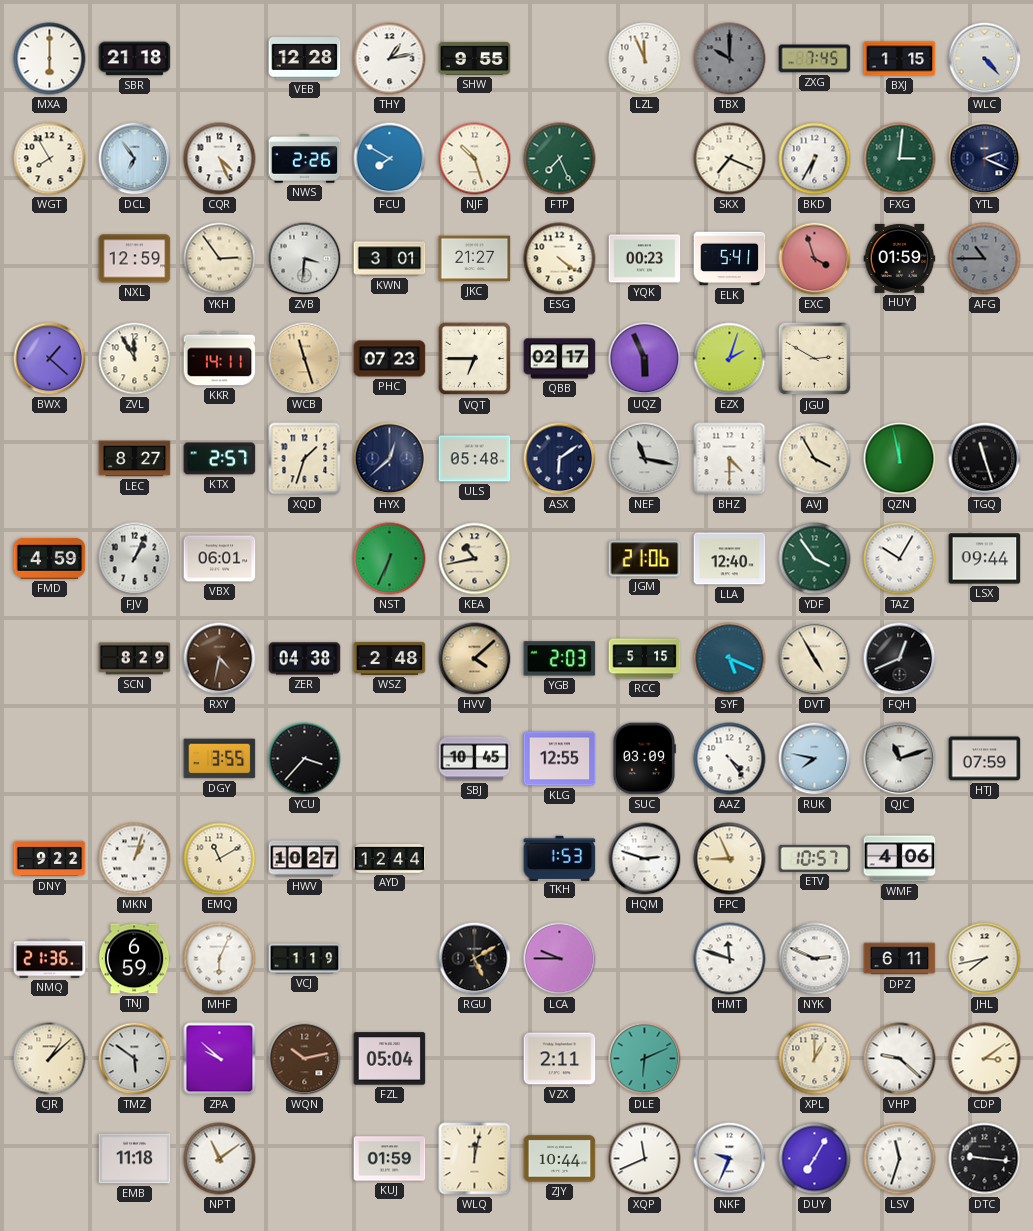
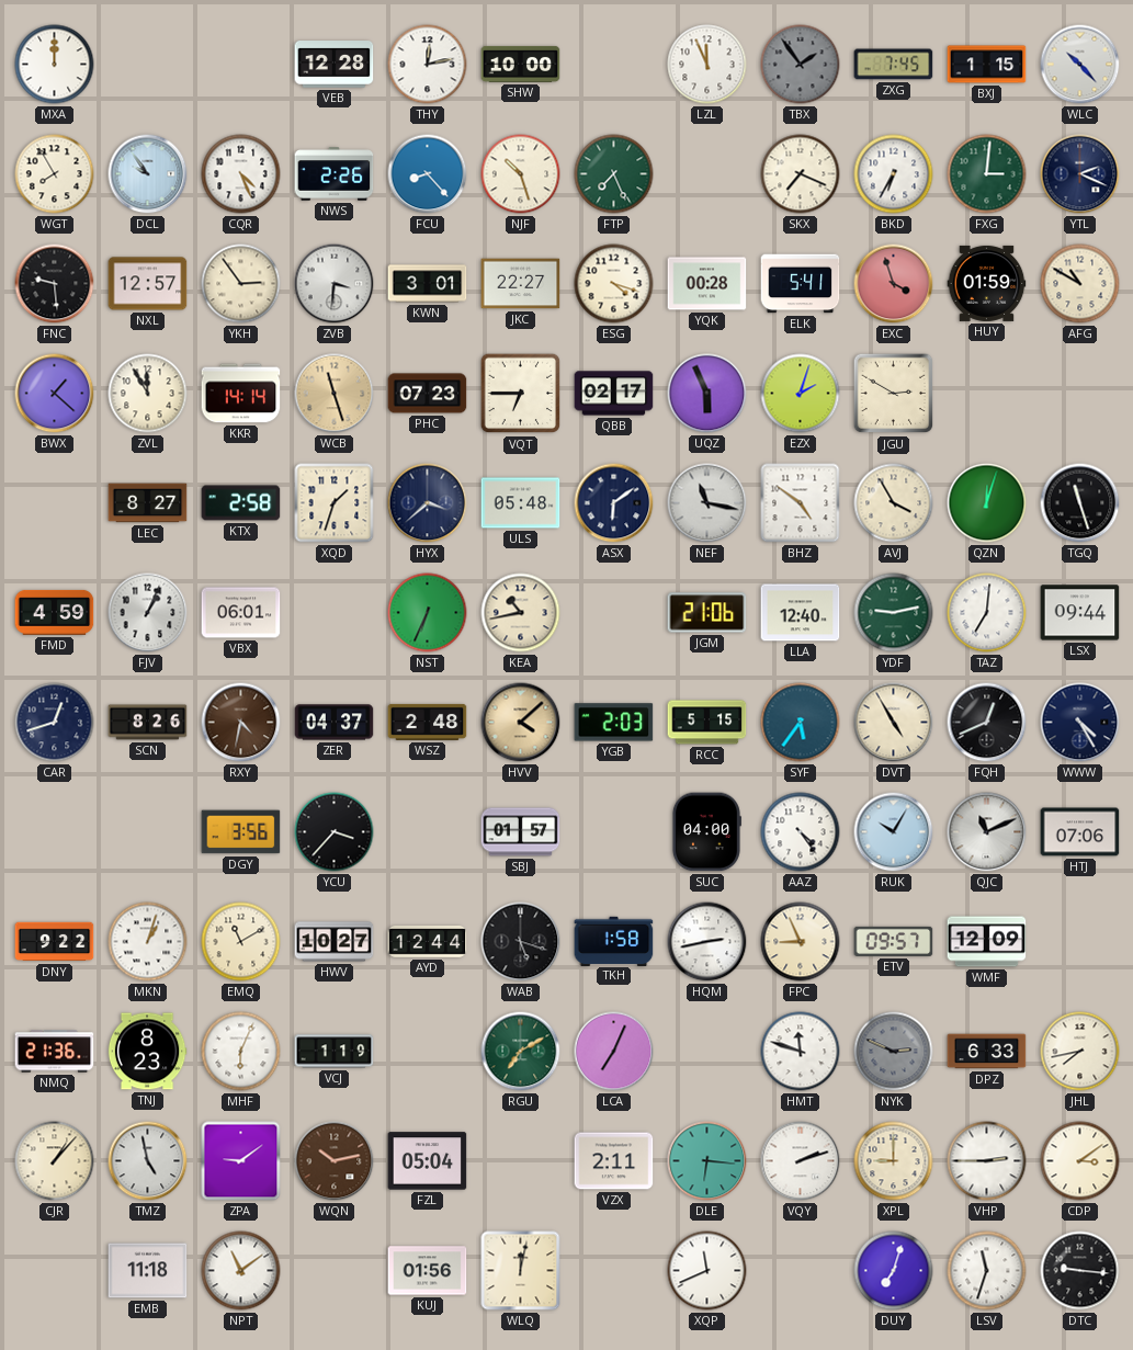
MXA: 6:00 -> 12:00
SBR: 21:18 -> none
THY: 1:13 -> 12:13
SHW: 9:55 -> 10:00
TBX: 10:00 -> 1:54
WLC: 4:23 -> 10:23
DCL: 6:54 -> 9:54
FCU: 7:50 -> 8:23
FNC: none -> 9:29
NXL: 12:59 -> 12:57
JKC: 21:27 -> 22:27
ESG: 4:21 -> 4:18
YQK: 00:23 -> 00:28
AFG: 10:45 -> 10:50
AFG dial: grey -> cream
KKR: 14:11 -> 14:14
KTX: 2:57 -> 2:58
HYX: 12:38 -> 3:38
BHZ: 4:30 -> 4:51
QZN: 11:58 -> 12:03
YDF: 3:54 -> 9:13
TAZ: 10:05 -> 7:01
CAR: none -> 12:42
SCN: 8:29 -> 8:26
ZER: 04:38 -> 04:37
SYF: 5:19 -> 5:36
WWW: none -> 4:25
DGY: 3:55 -> 3:56
SBJ: 10:45 -> 01:57
KLG: 12:55 -> none
SUC: 03:09 -> 04:00
RUK: 7:47 -> 10:05
QJC: 11:12 -> 11:11
HTJ: 07:59 -> 07:06
WAB: none -> 5:18
TKH: 1:53 -> 1:58
HQM: 2:48 -> 2:43
ETV: 10:57 -> 09:57
WMF: 4:06 -> 12:09
TNJ: 6:59 -> 8:23
RGU: 5:10 -> 7:10
RGU dial: black -> green
LCA: 9:45 -> 7:04
NYK dial: white -> grey
DPZ: 6:11 -> 6:33
CJR: 1:08 -> 1:07
TMZ: 5:51 -> 4:58
ZPA: 9:52 -> 9:09
DLE: 6:11 -> 6:16
VQY: none -> 2:12
XPL: 1:00 -> 9:00
VHP: 9:22 -> 2:45
KUJ: 01:59 -> 01:56
ZJY: 10:44 -> none
NKF: 9:34 -> none
DUY: 7:05 -> 7:03
